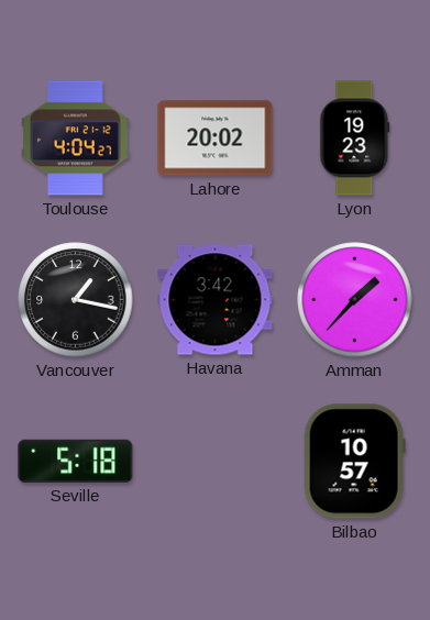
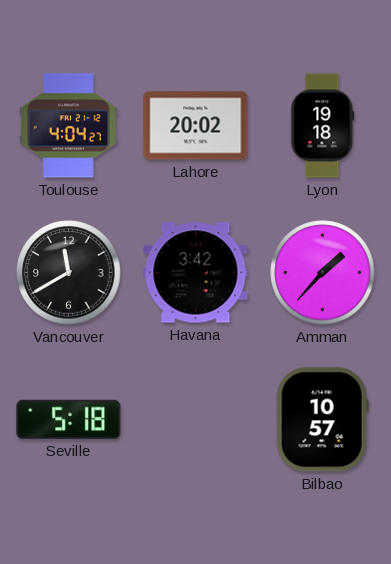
Lyon: 19:23 -> 19:18
Vancouver: 1:17 -> 11:40
